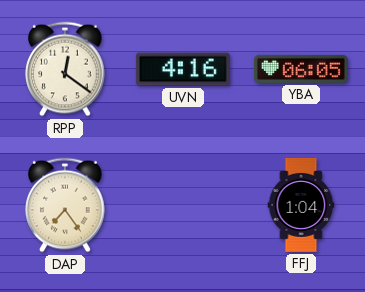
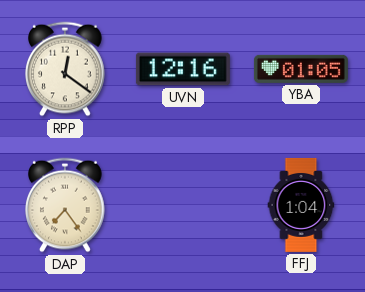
UVN: 4:16 -> 12:16
YBA: 06:05 -> 01:05
